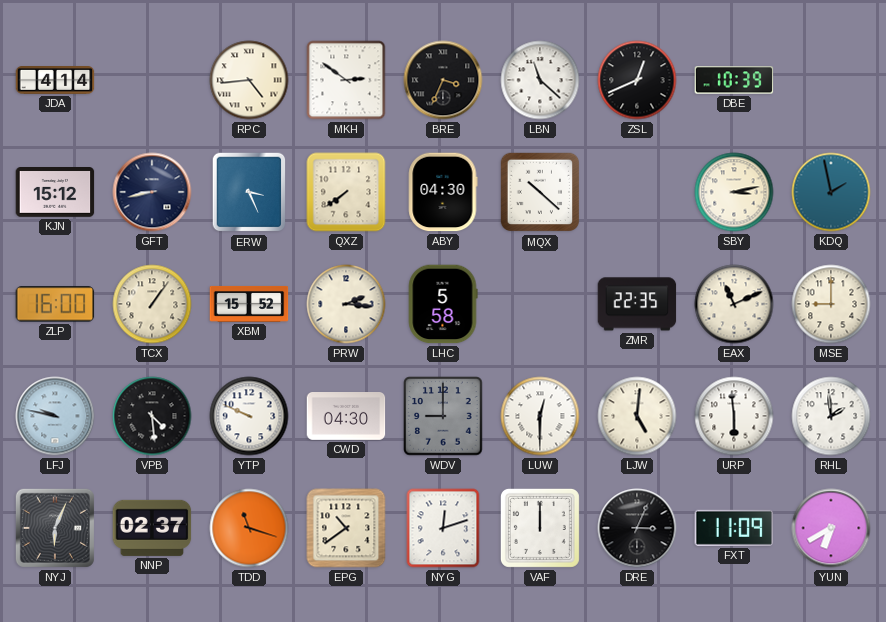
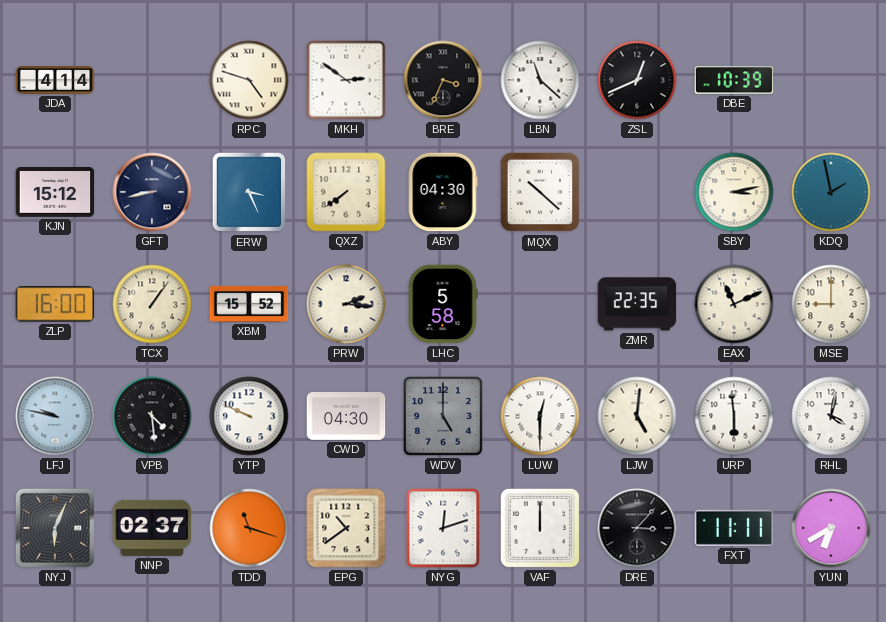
RPC: 4:44 -> 4:48
WDV: 9:00 -> 5:00
RHL: 1:59 -> 4:02
DRE: 3:04 -> 3:07
FXT: 11:09 -> 11:11
